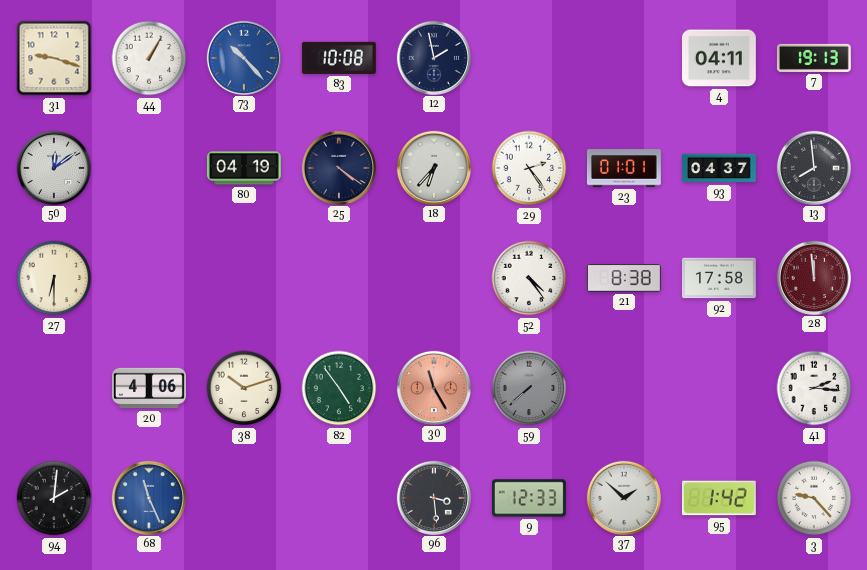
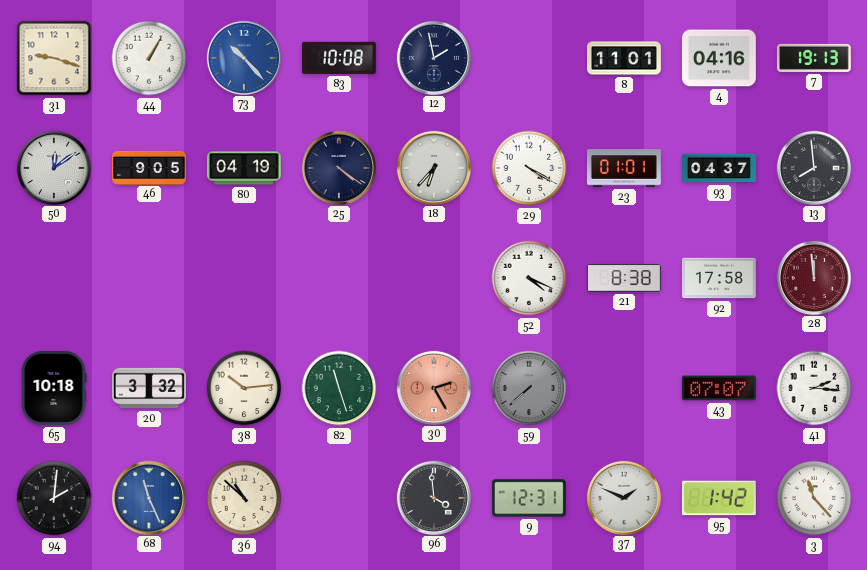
8: none -> 11:01
4: 04:11 -> 04:16
46: none -> 9:05
29: 2:24 -> 4:20
27: 6:30 -> none
52: 4:24 -> 4:19
65: none -> 10:18
20: 4:06 -> 3:32
38: 10:12 -> 10:14
82: 4:54 -> 11:27
30: 11:25 -> 2:25
43: none -> 07:07
36: none -> 10:52
96: 3:29 -> 3:59
9: 12:33 -> 12:31
37: 1:52 -> 1:49
3: 9:23 -> 11:23
